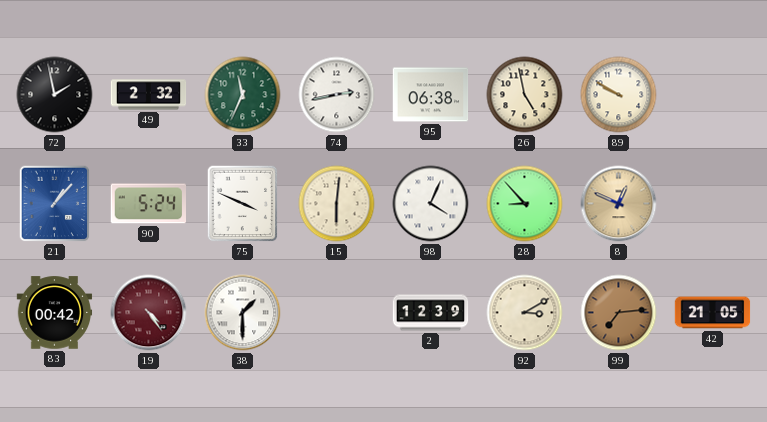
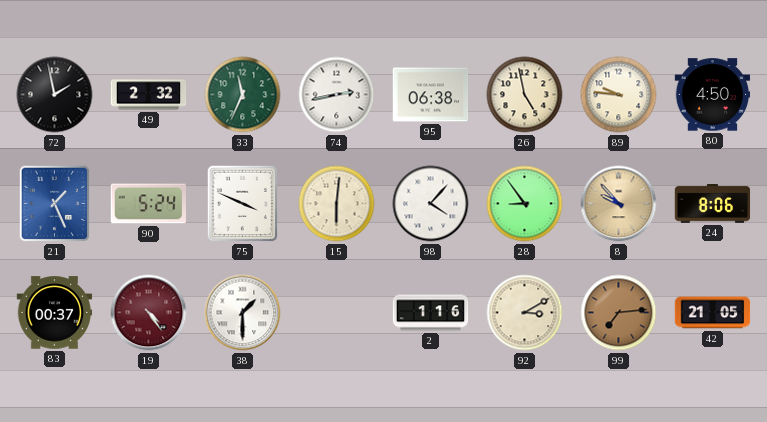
89: 9:50 -> 9:46
80: none -> 4:50
21: 1:07 -> 1:26
98: 4:04 -> 4:07
28: 8:53 -> 8:54
8: 12:49 -> 9:53
24: none -> 8:06
83: 00:42 -> 00:37
2: 12:39 -> 1:16
